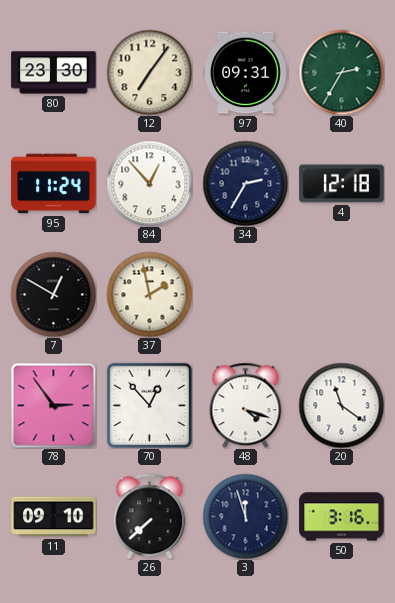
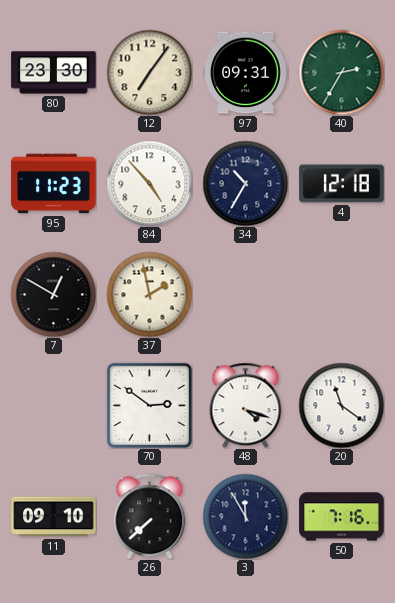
95: 11:24 -> 11:23
84: 12:53 -> 4:53
34: 2:35 -> 10:35
78: 2:54 -> none
70: 12:53 -> 2:51
3: 11:57 -> 11:55
50: 3:16 -> 7:16
